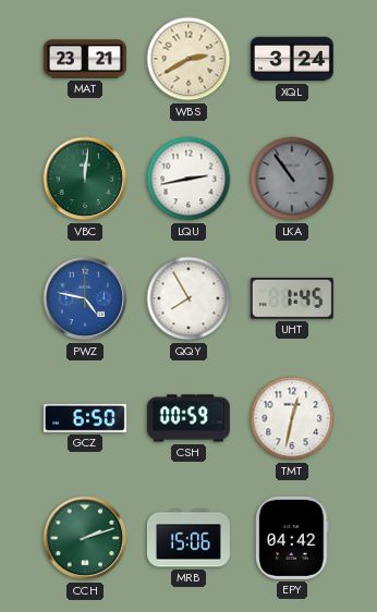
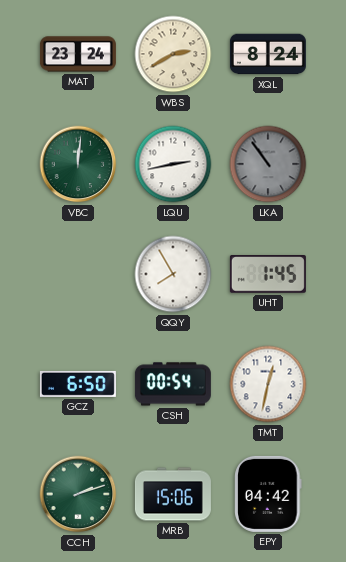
MAT: 23:21 -> 23:24
XQL: 3:24 -> 8:24
PWZ: 4:47 -> none
CSH: 00:59 -> 00:54
